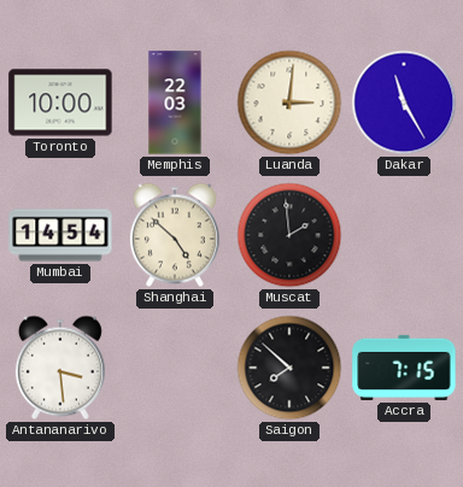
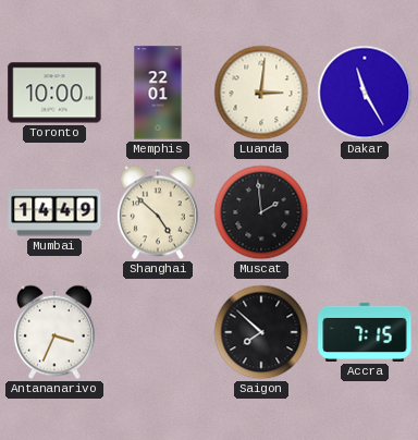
Memphis: 22:03 -> 22:01
Mumbai: 14:54 -> 14:49
Antananarivo: 3:29 -> 3:34
